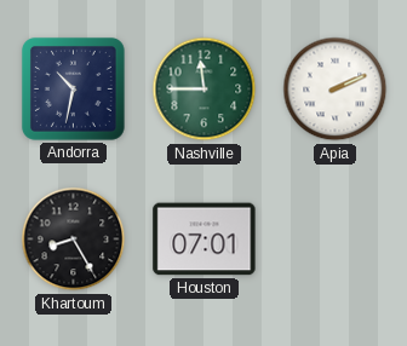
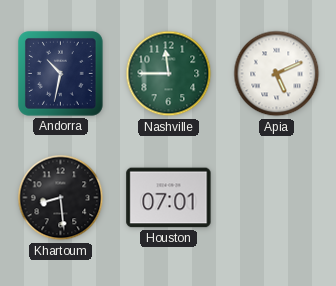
Apia: 2:11 -> 5:11
Khartoum: 8:25 -> 8:29
